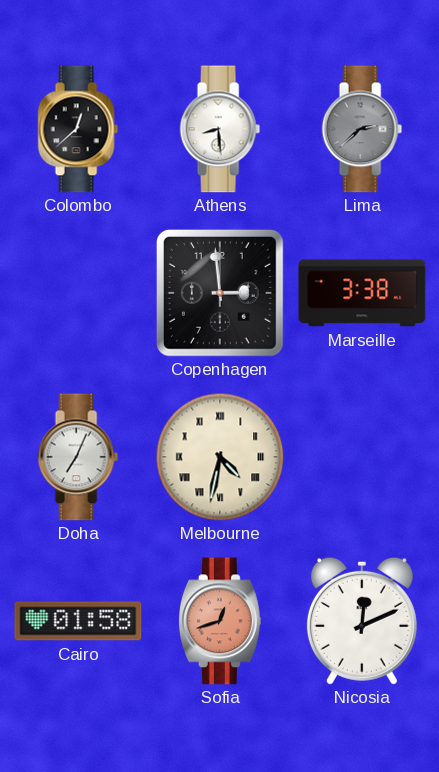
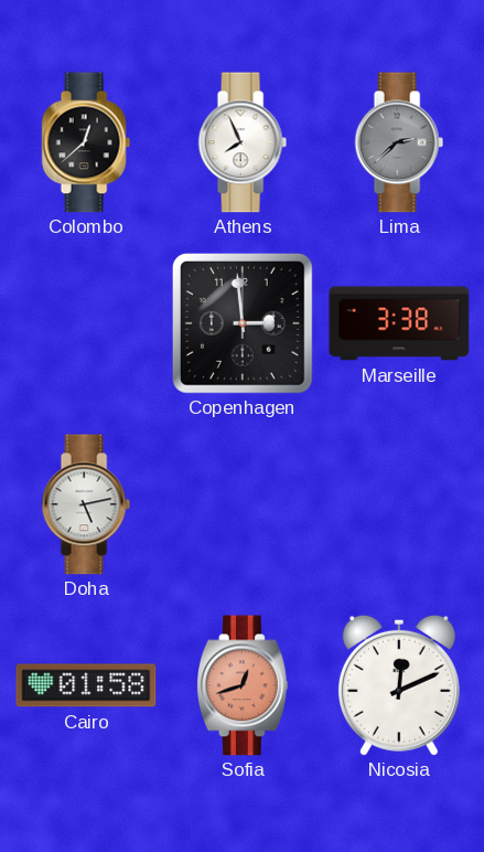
Athens: 8:29 -> 7:56
Doha: 7:04 -> 5:13
Melbourne: 4:32 -> none
